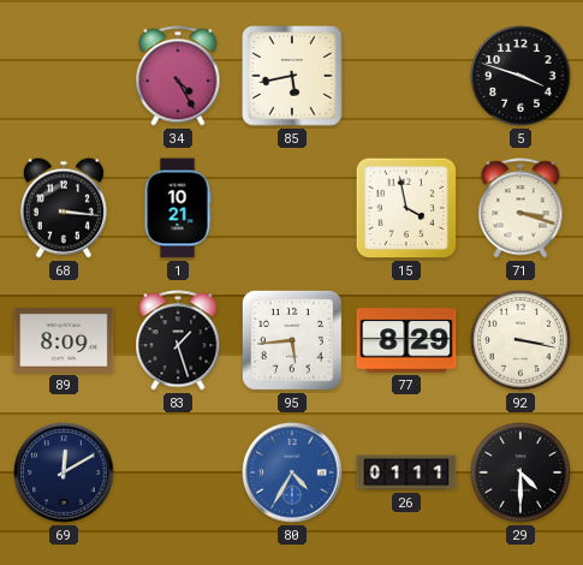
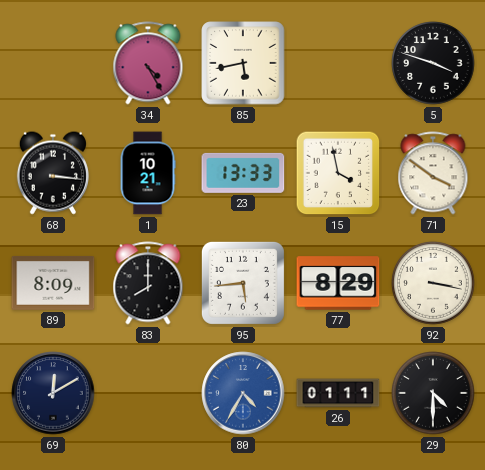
23: none -> 13:33
71: 3:18 -> 3:51
83: 1:27 -> 8:00
